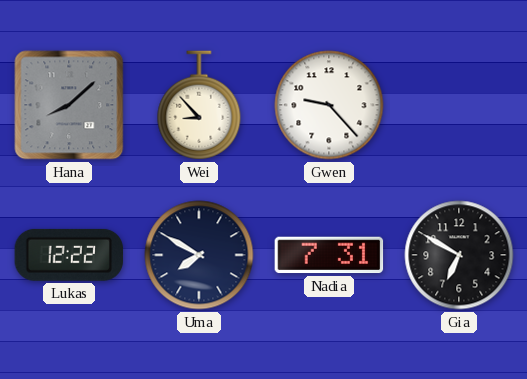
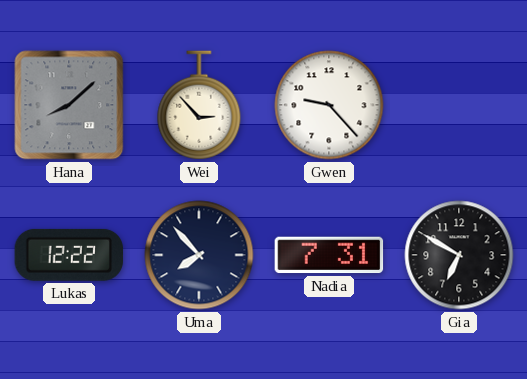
Wei: 8:53 -> 2:53
Uma: 7:50 -> 7:53
